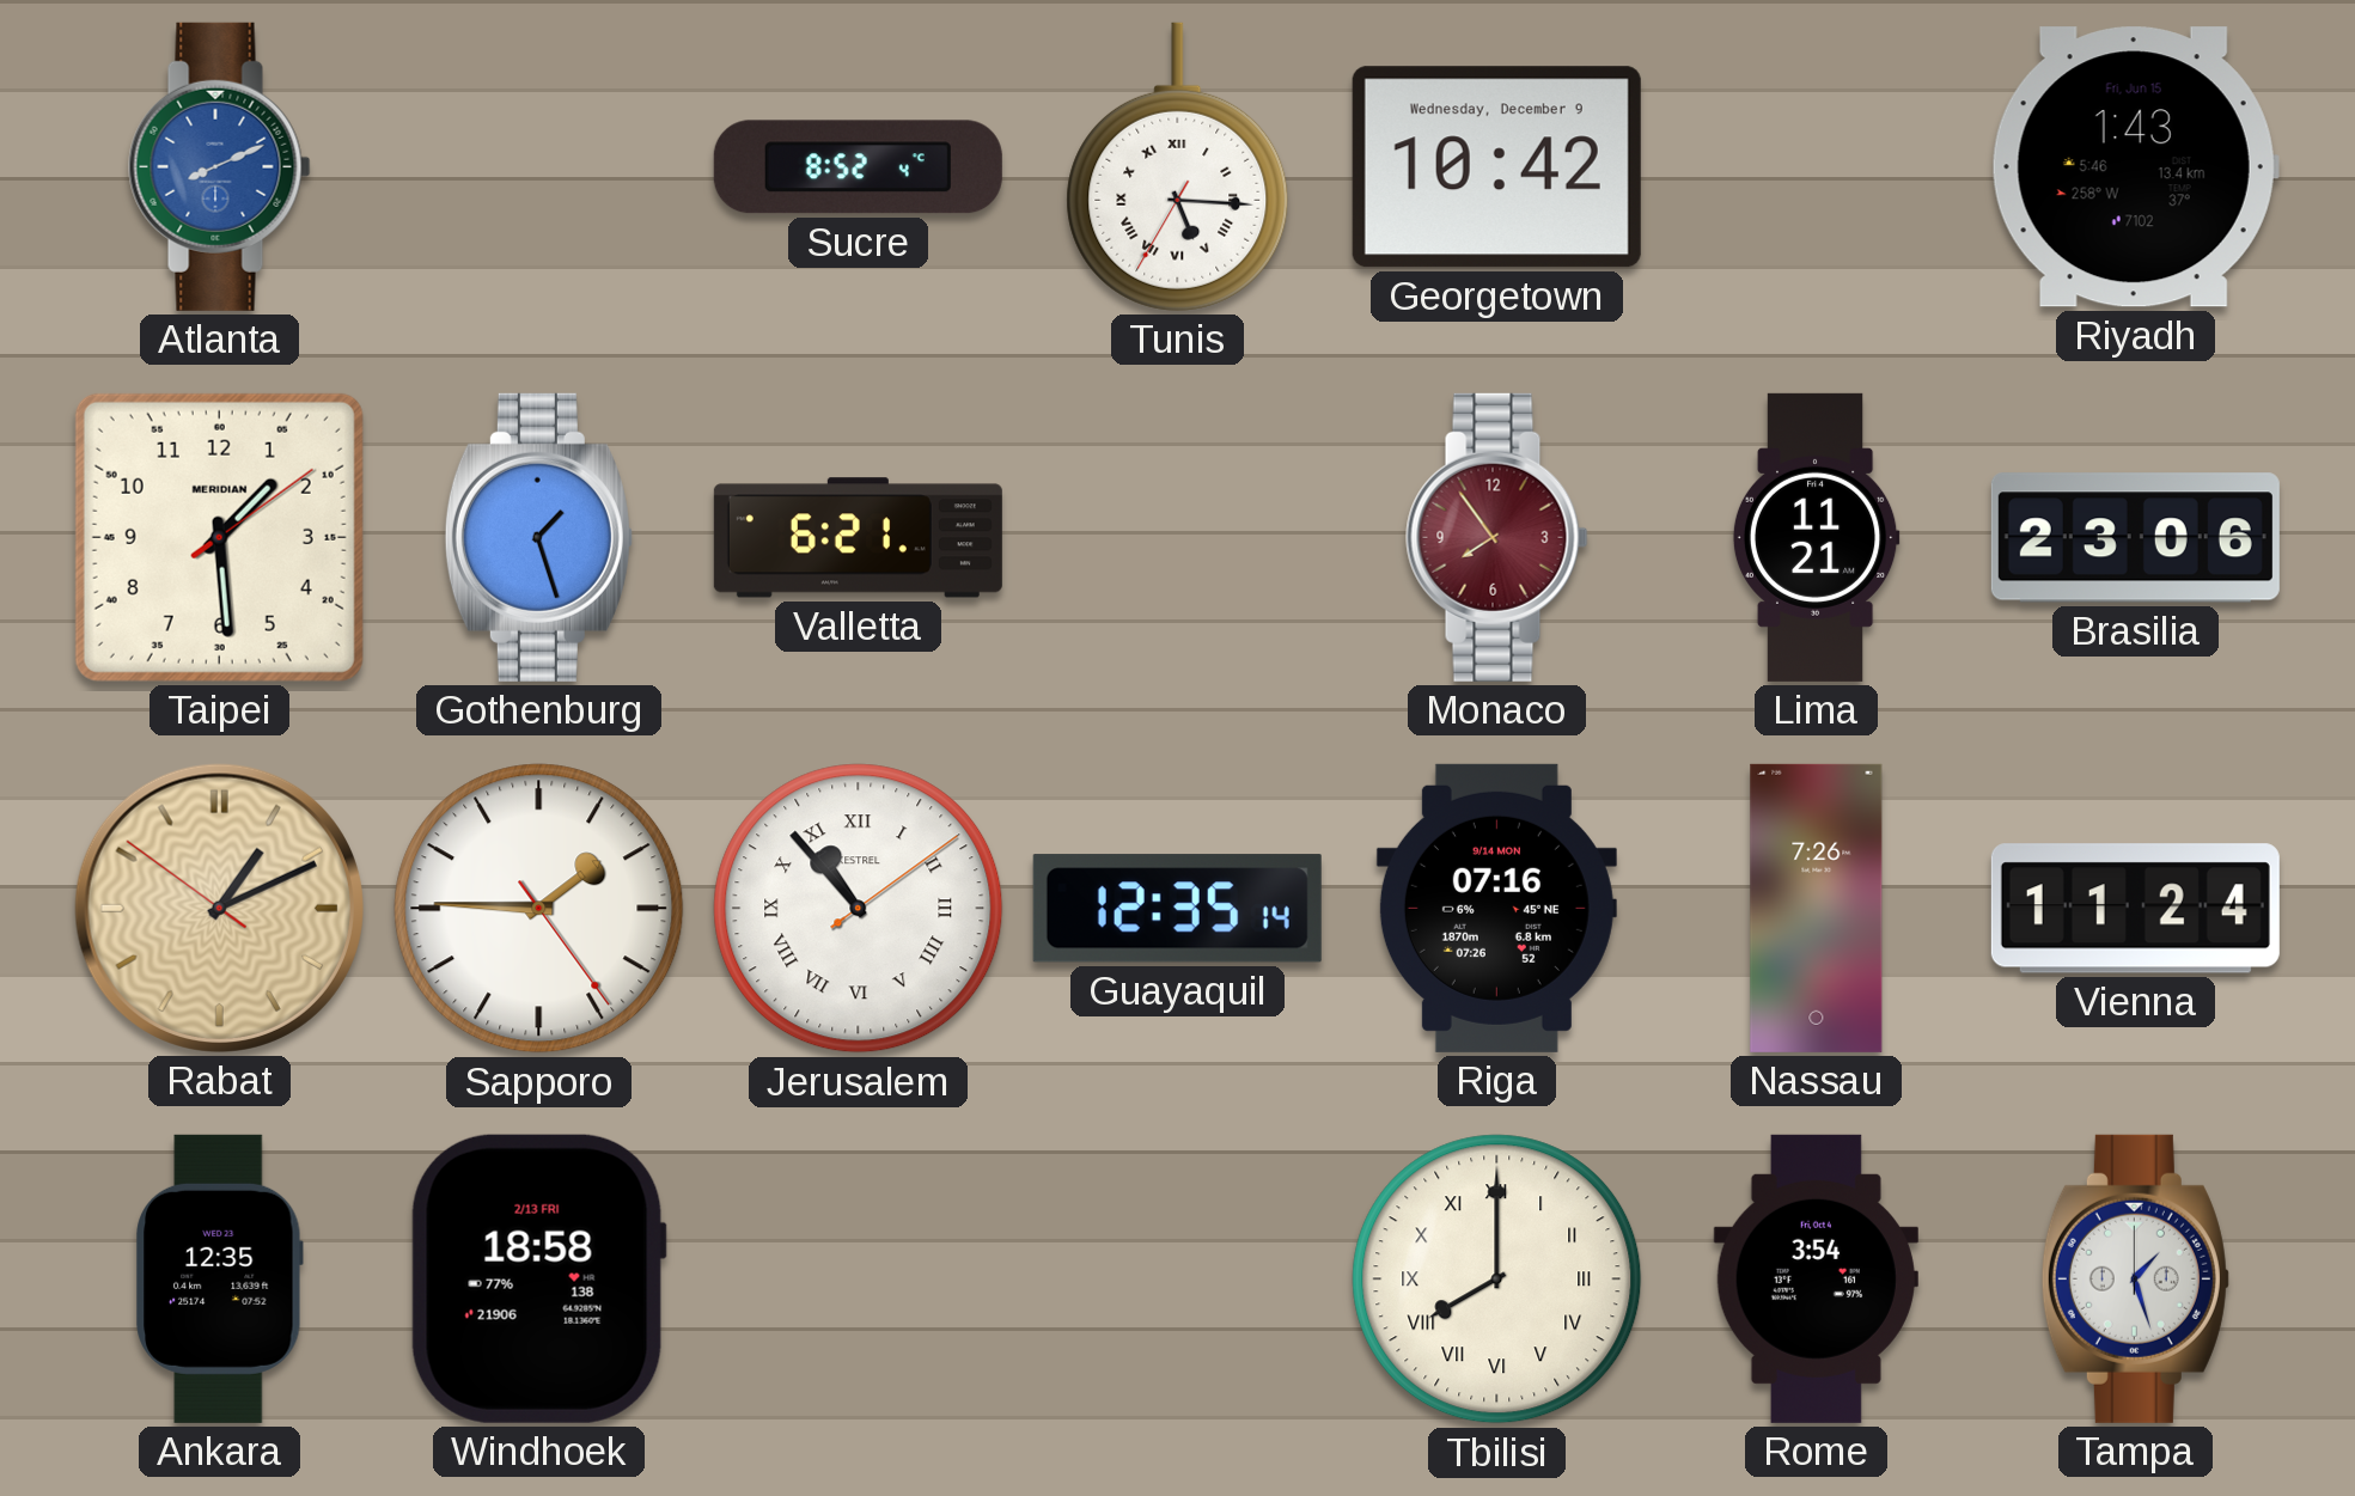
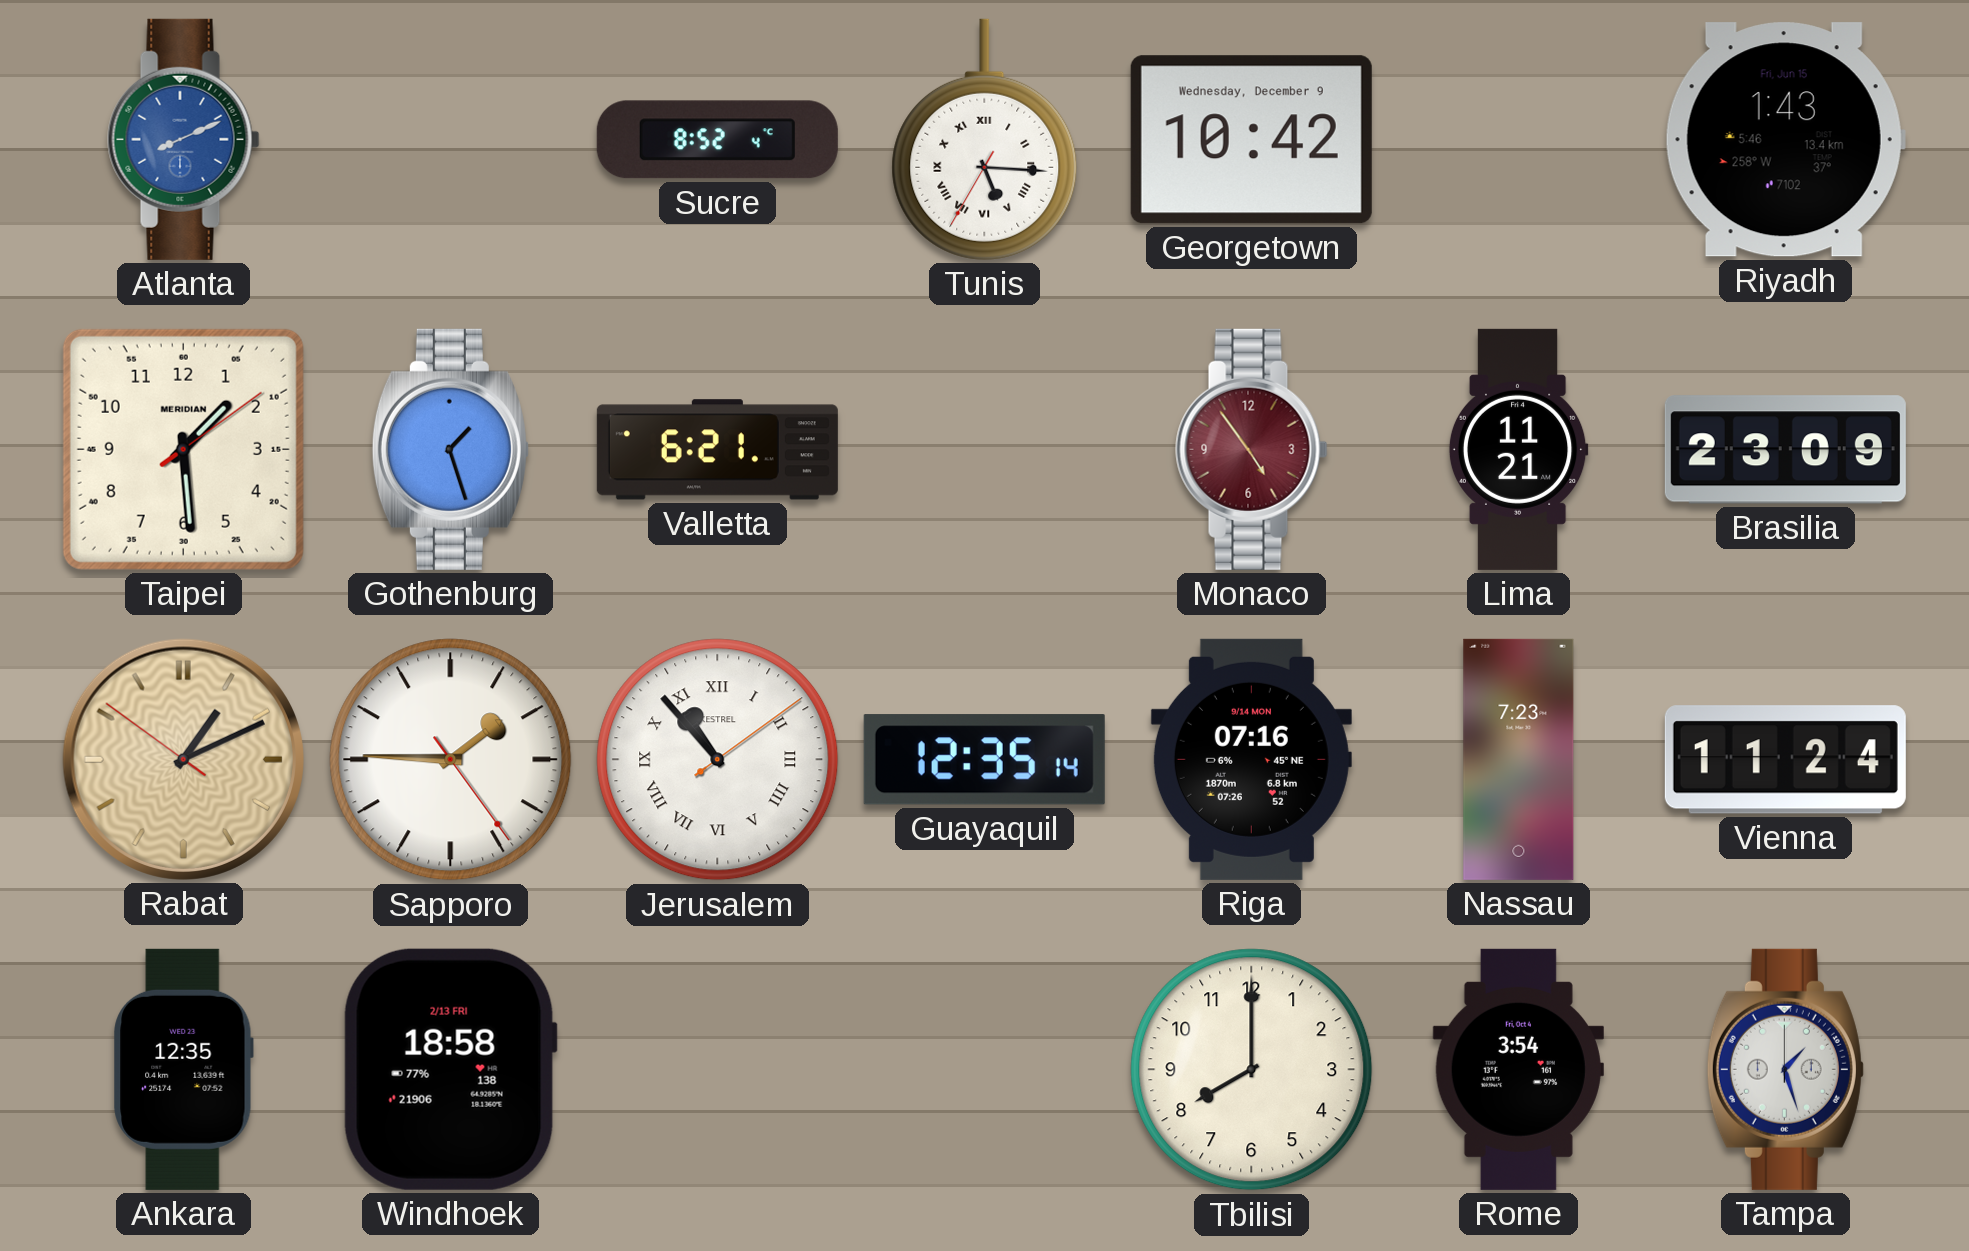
Monaco: 7:54 -> 4:54
Brasilia: 23:06 -> 23:09
Nassau: 7:26 -> 7:23
Tbilisi numerals: Roman -> Arabic
